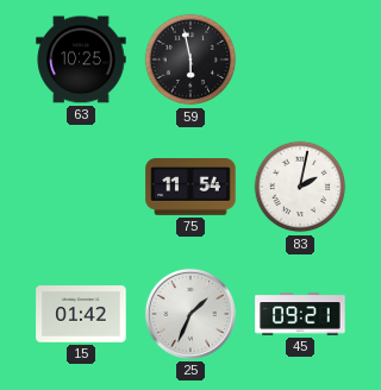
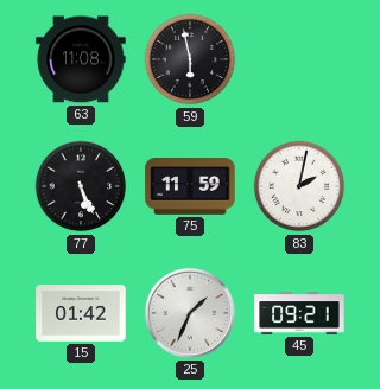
63: 10:25 -> 11:08
77: none -> 5:26
75: 11:54 -> 11:59
